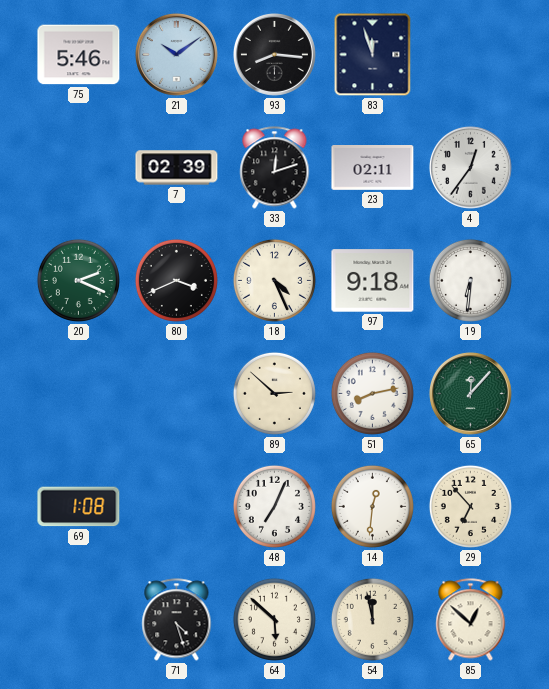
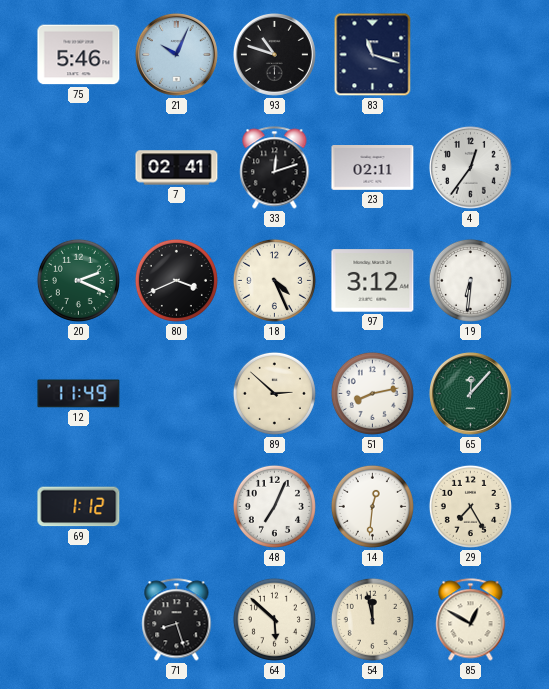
21: 10:09 -> 10:04
93: 8:16 -> 10:48
83: 11:57 -> 11:18
7: 02:39 -> 02:41
97: 9:18 -> 3:12
12: none -> 11:49
69: 1:08 -> 1:12
29: 6:53 -> 7:25
71: 4:27 -> 8:27
85: 12:52 -> 12:50
